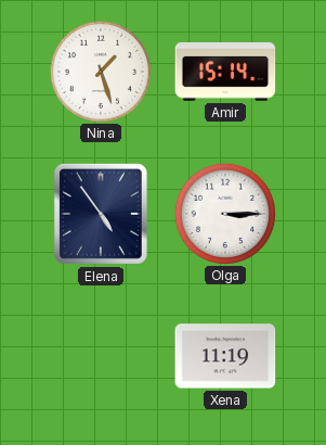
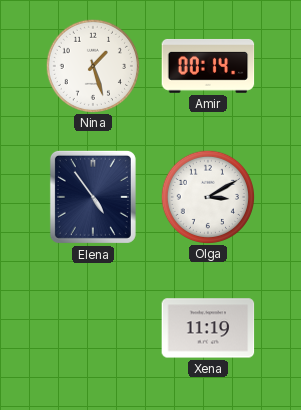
Amir: 15:14 -> 00:14
Olga: 3:15 -> 3:10
